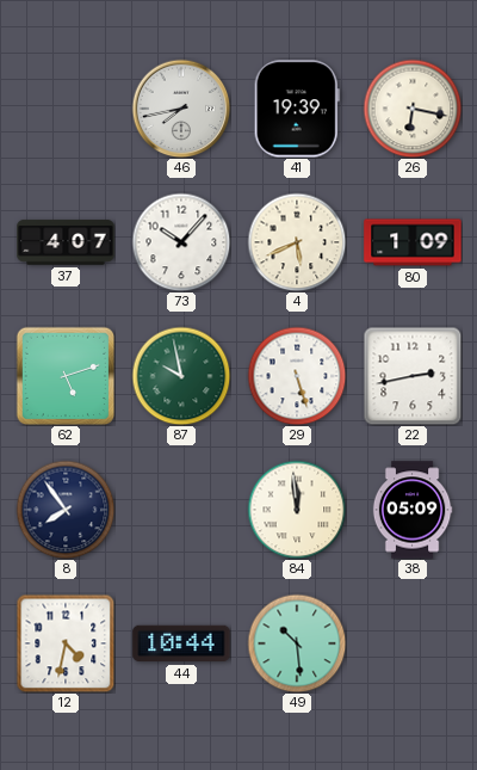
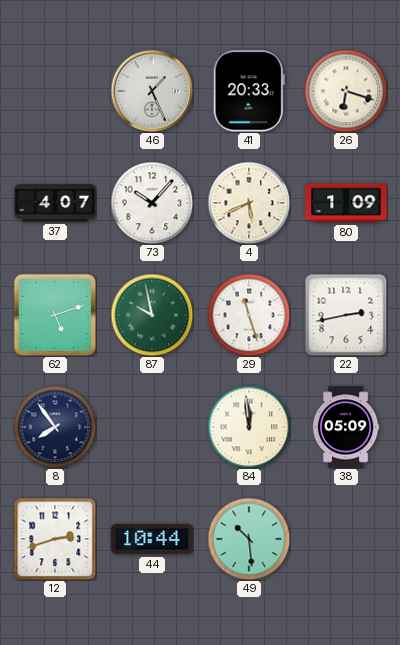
46: 7:43 -> 1:26
41: 19:39 -> 20:33
26: 6:17 -> 6:18
29: 5:27 -> 11:27
12: 4:32 -> 2:42
